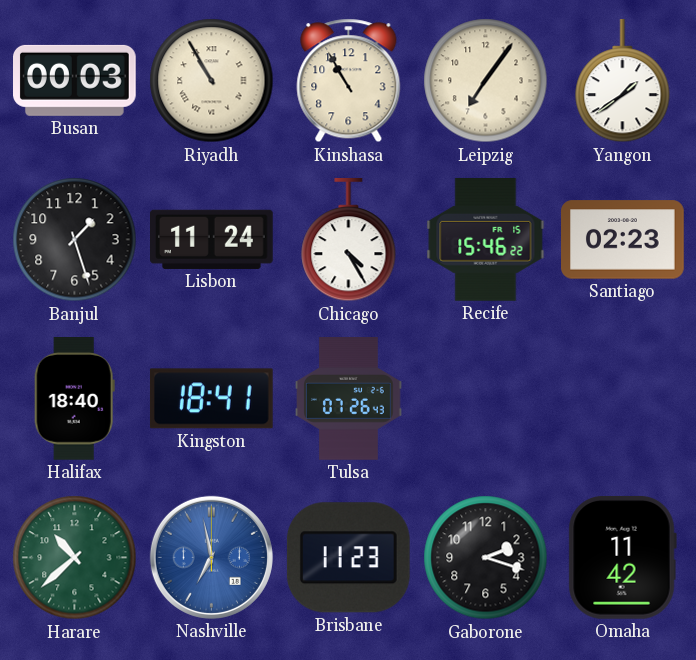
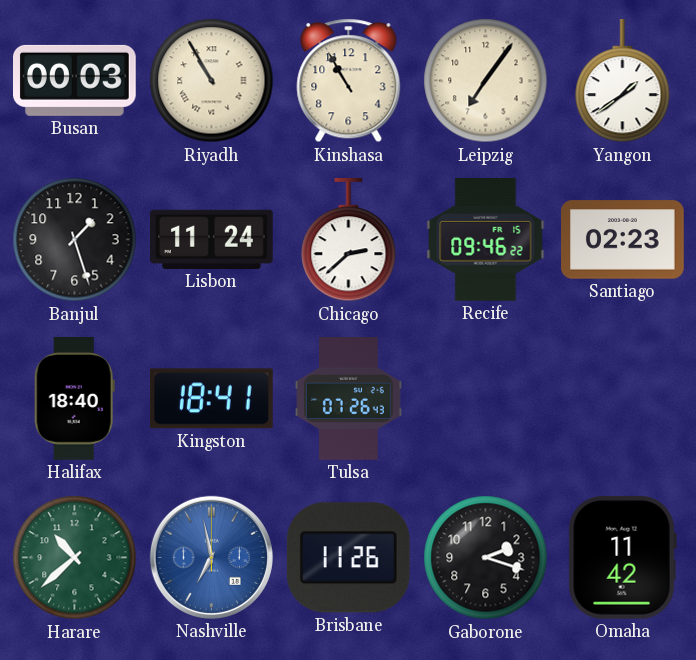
Chicago: 4:25 -> 2:38
Recife: 15:46 -> 09:46
Brisbane: 11:23 -> 11:26
